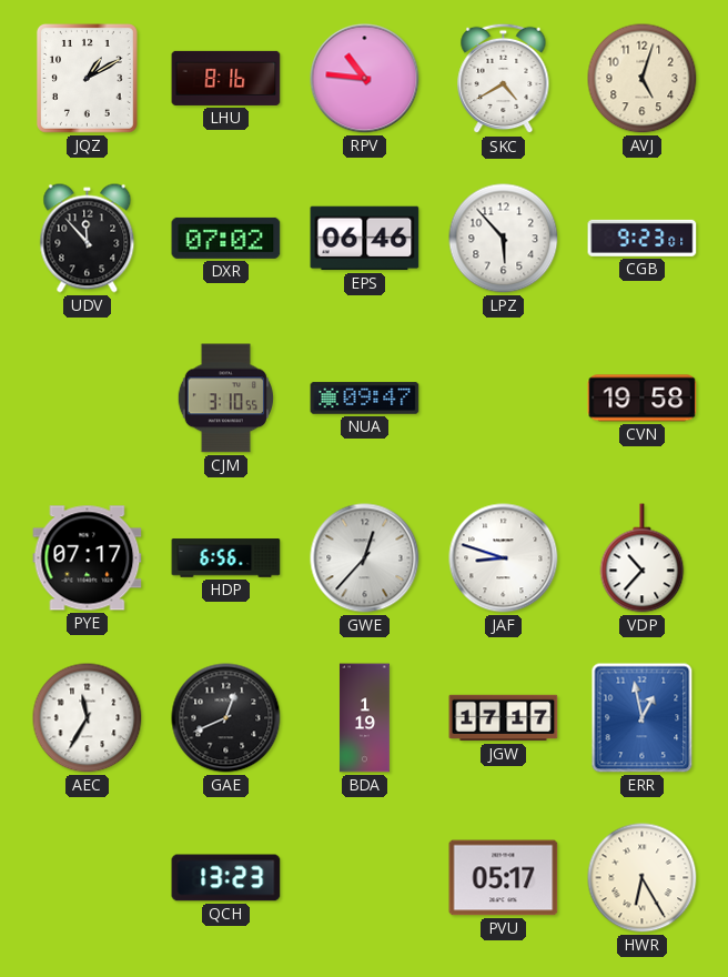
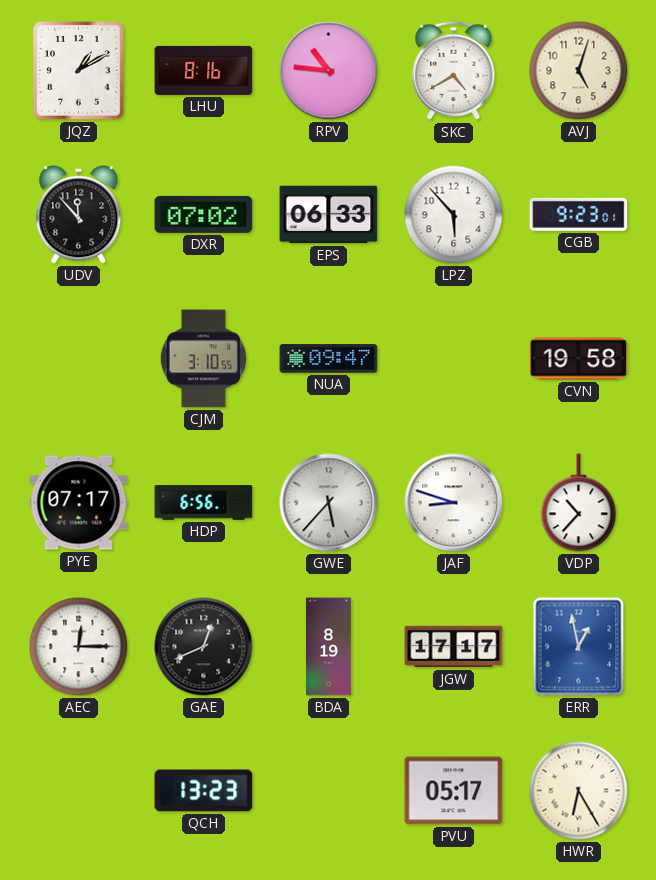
EPS: 06:46 -> 06:33
GWE: 12:37 -> 5:37
AEC: 11:35 -> 12:15
BDA: 1:19 -> 8:19
